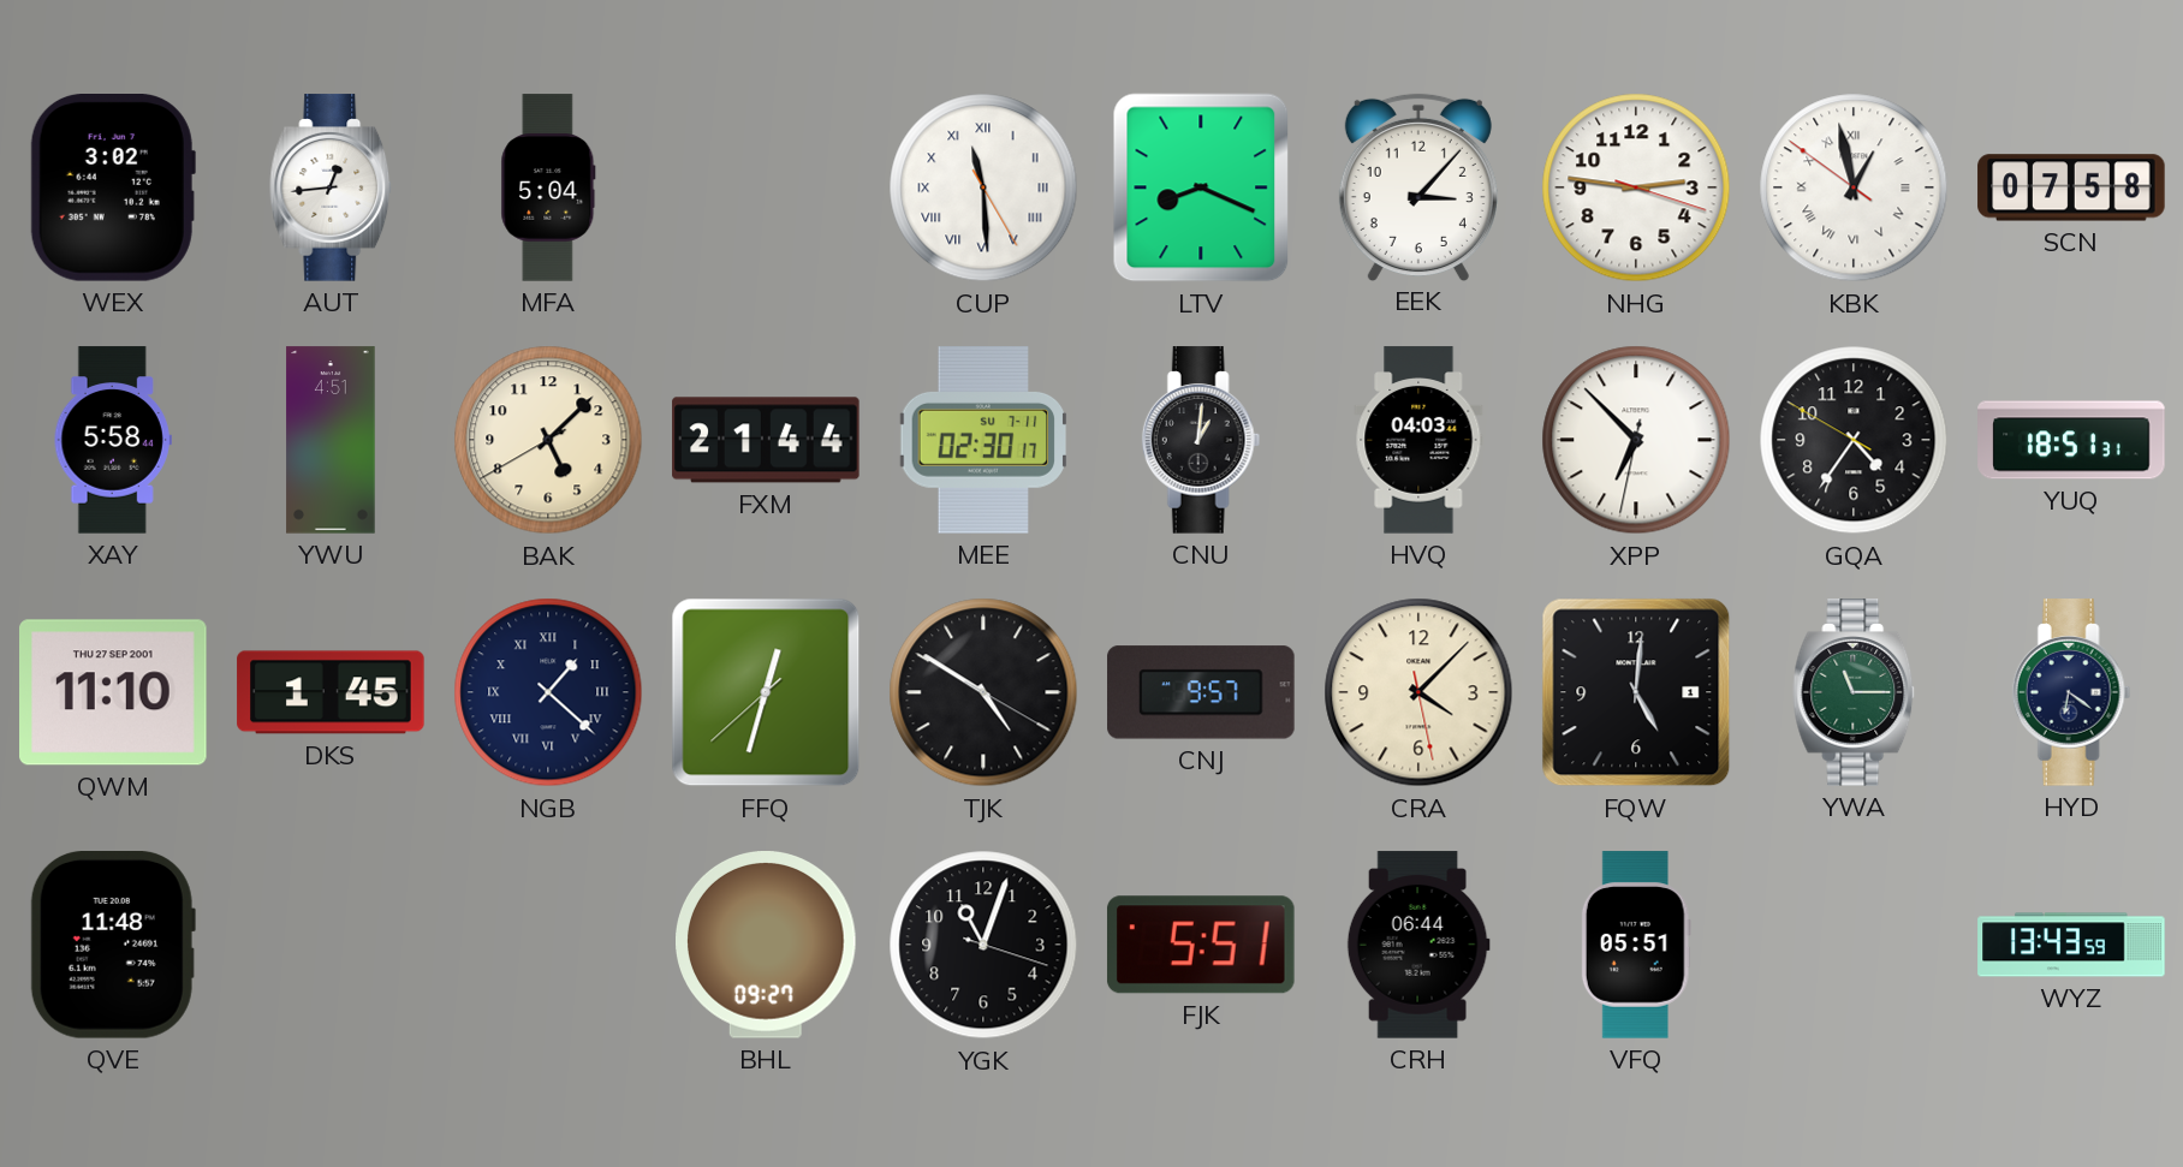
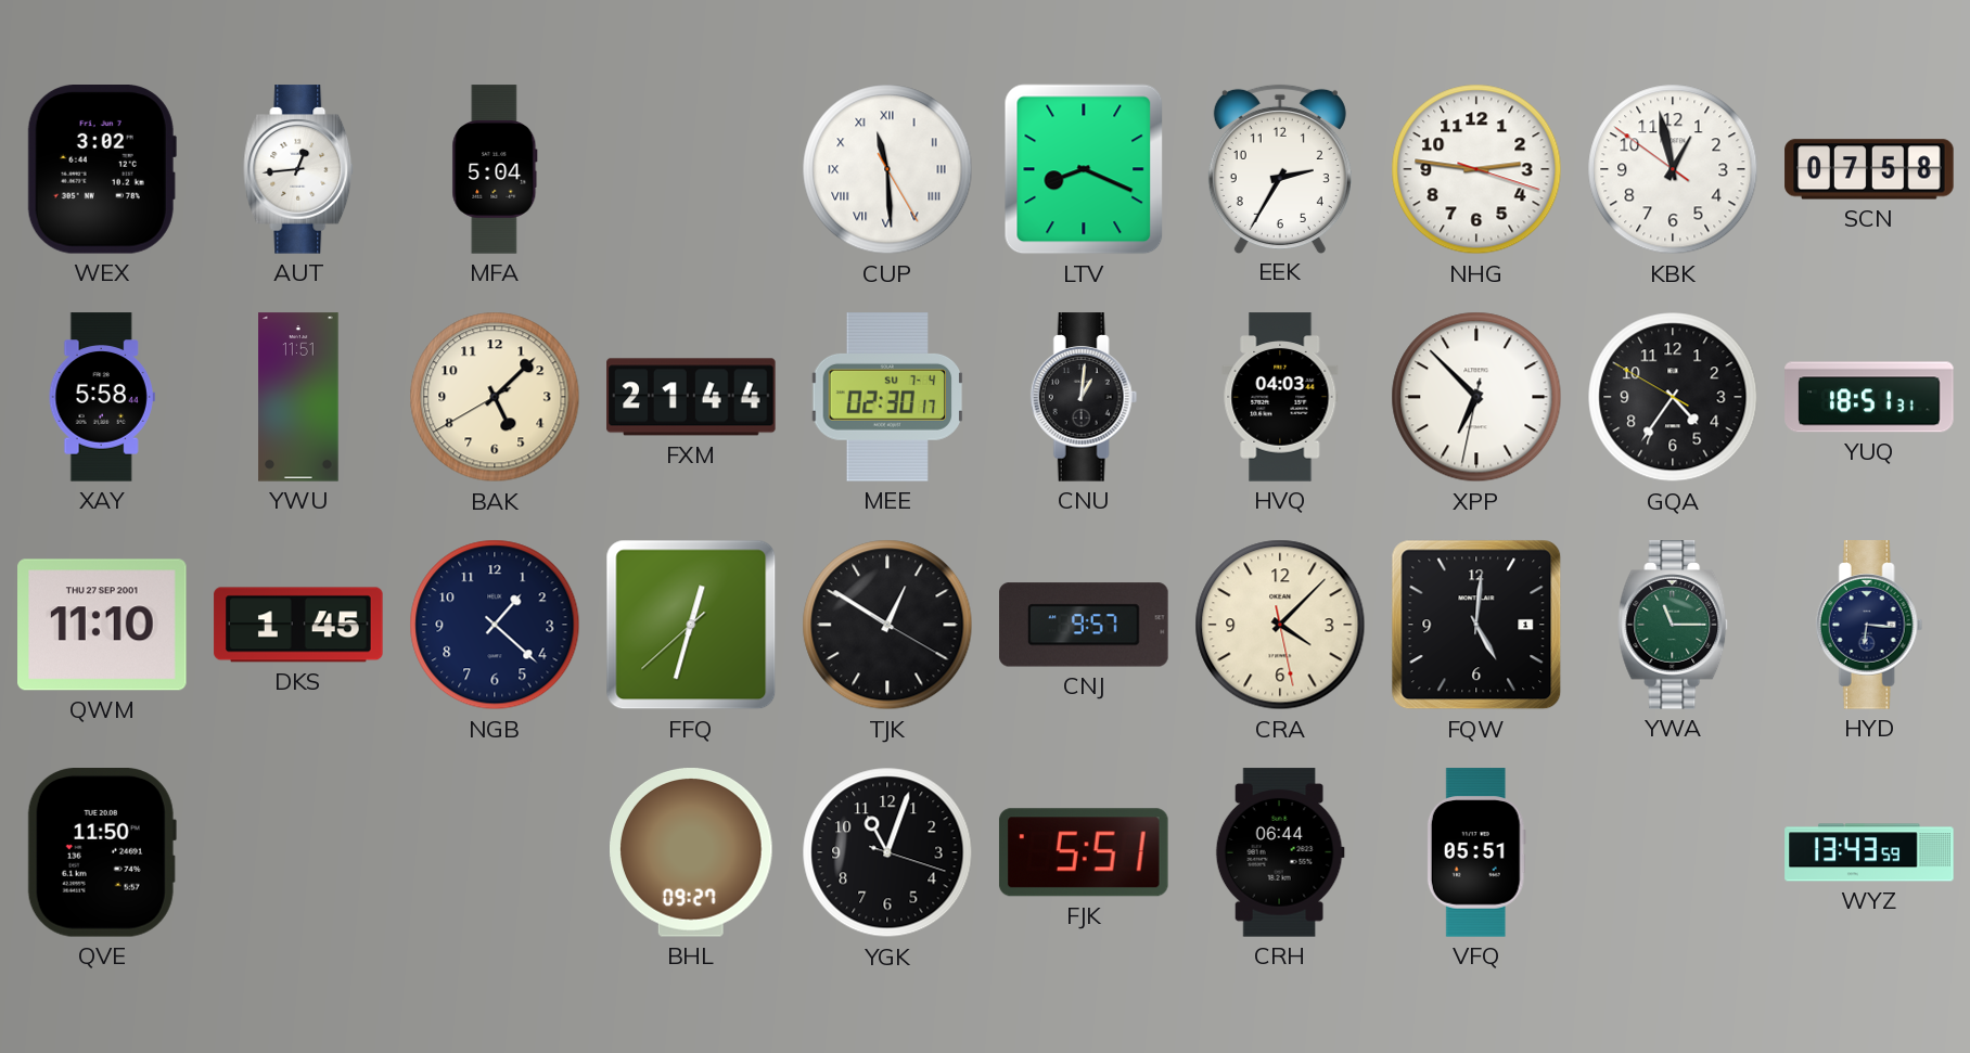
EEK: 3:07 -> 2:35
KBK numerals: Roman -> Arabic
YWU: 4:51 -> 11:51
MEE date: SU 7-11 -> SU 7-4
NGB numerals: Roman -> Arabic
TJK: 4:50 -> 12:50
HYD: 6:21 -> 6:16
QVE: 11:48 -> 11:50
